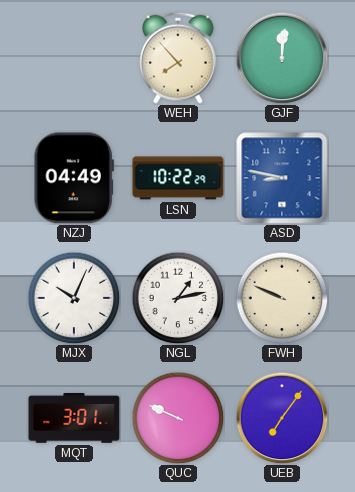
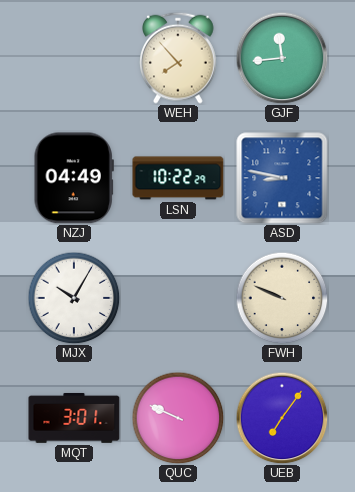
GJF: 12:01 -> 11:44
MJX: 10:04 -> 10:05
NGL: 1:13 -> none
